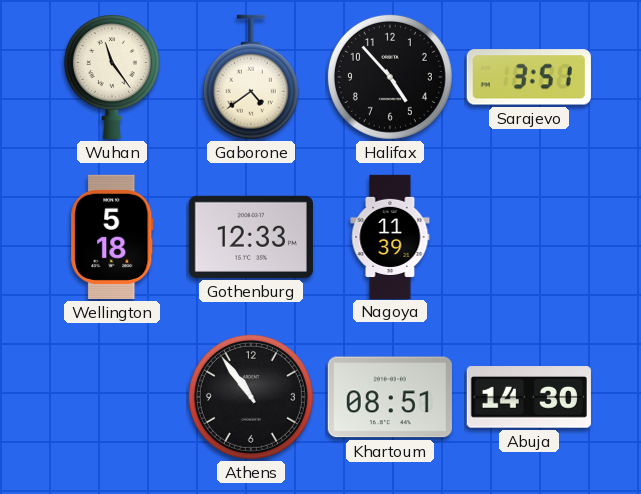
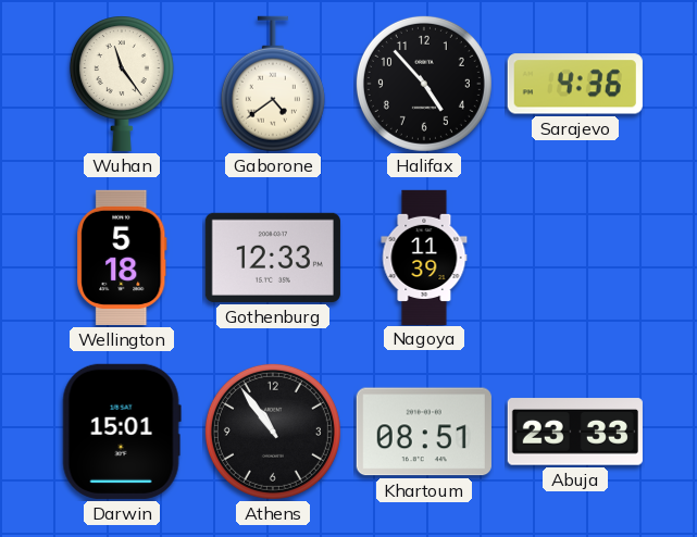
Sarajevo: 3:51 -> 4:36
Darwin: none -> 15:01
Abuja: 14:30 -> 23:33
